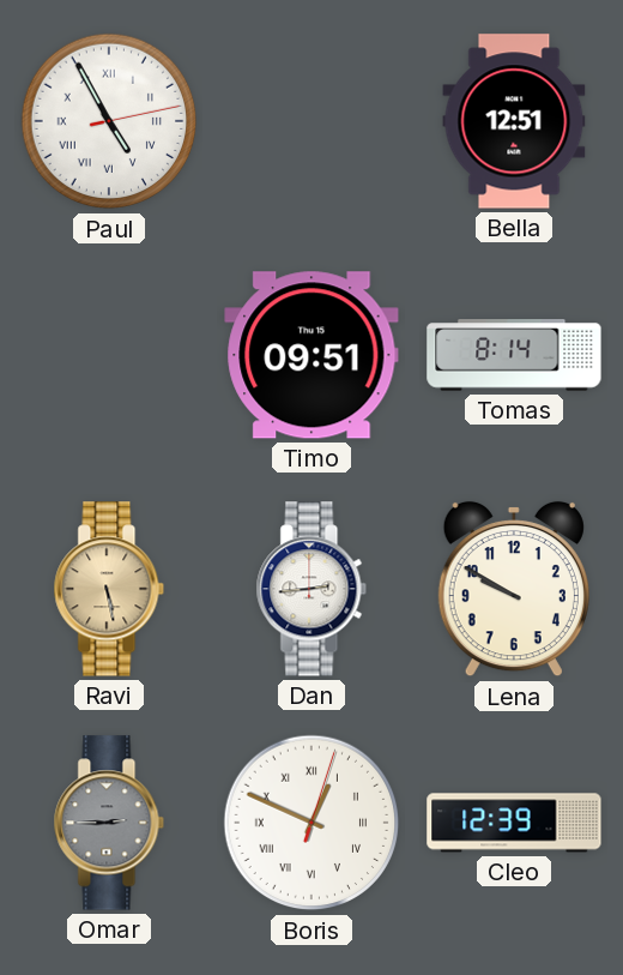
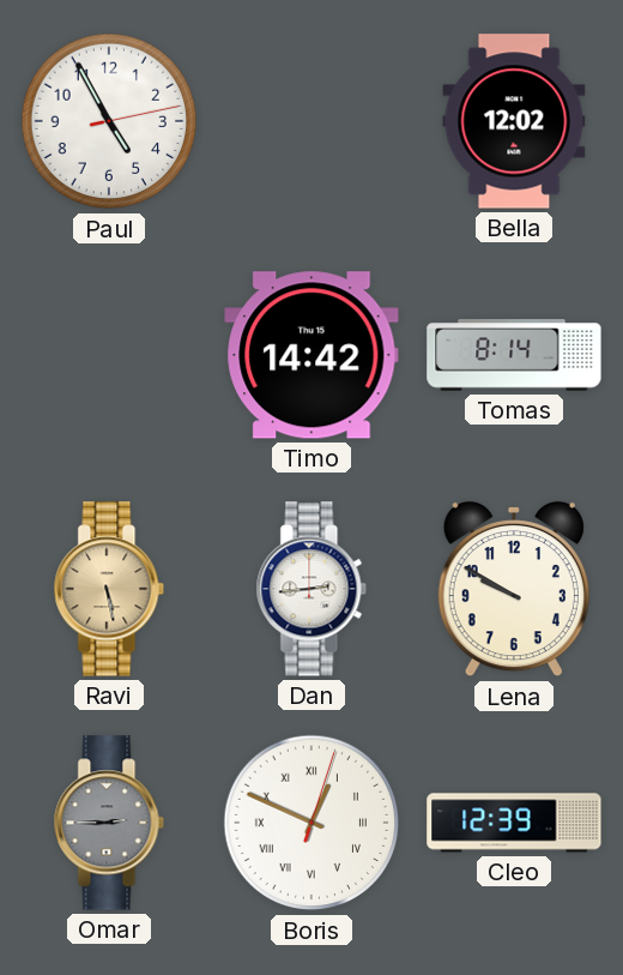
Paul numerals: Roman -> Arabic
Bella: 12:51 -> 12:02
Timo: 09:51 -> 14:42
